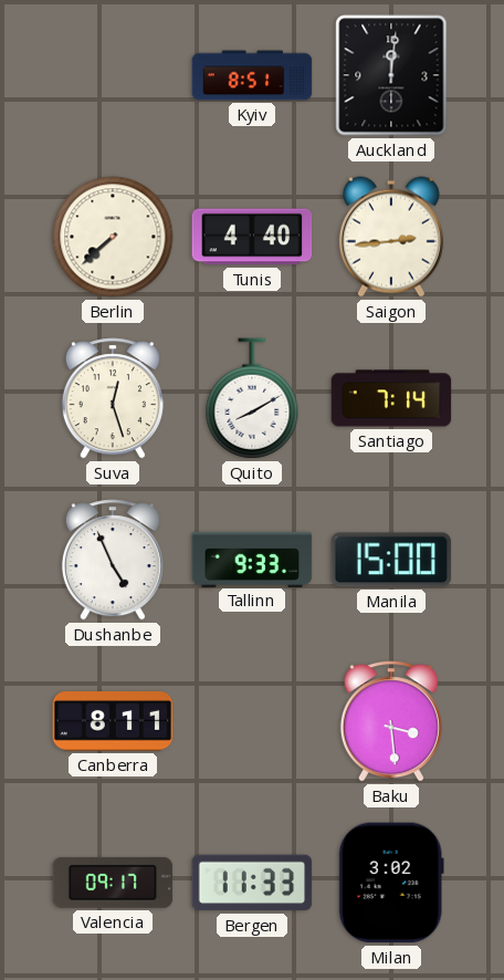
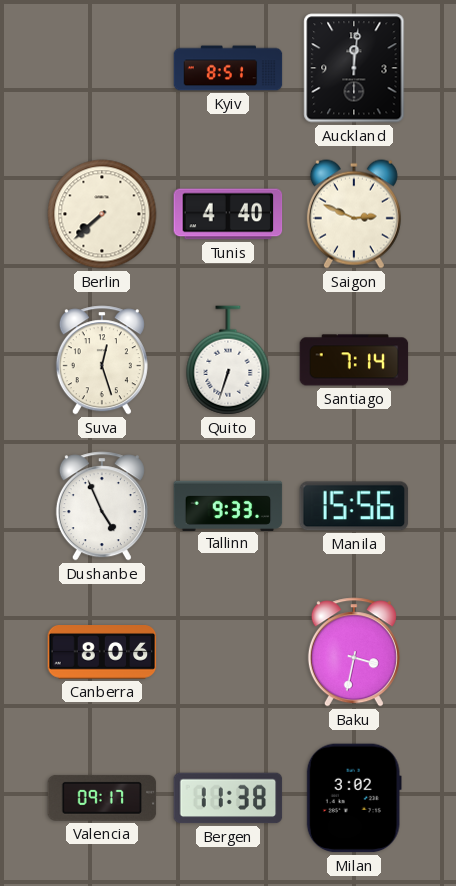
Saigon: 2:44 -> 2:49
Quito: 8:10 -> 6:33
Manila: 15:00 -> 15:56
Canberra: 8:11 -> 8:06
Baku: 3:29 -> 3:32
Bergen: 11:33 -> 11:38
